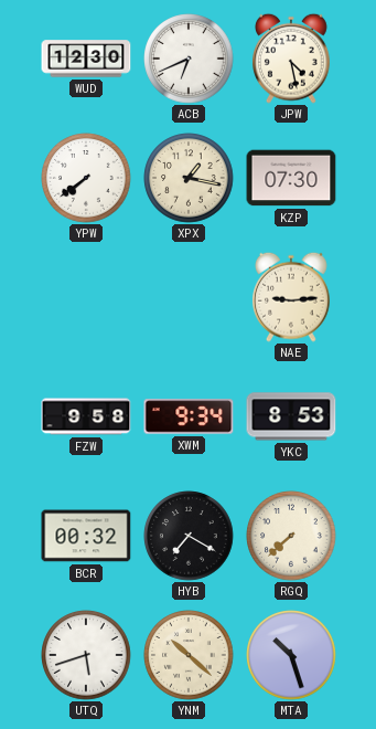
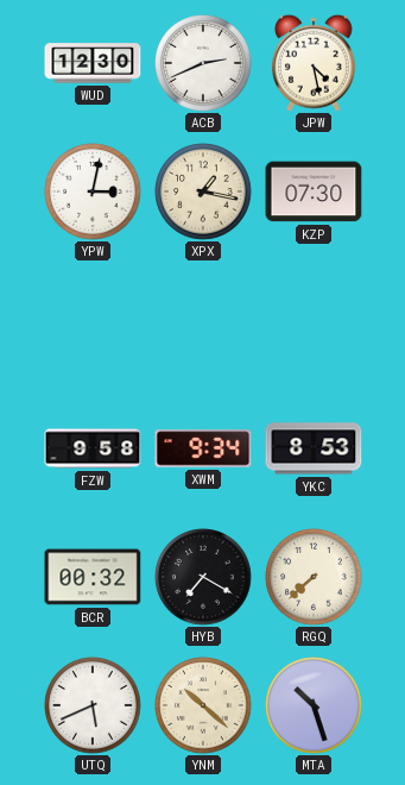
ACB: 6:41 -> 2:41
YPW: 7:39 -> 3:02
NAE: 9:14 -> none
UTQ: 5:42 -> 5:41
